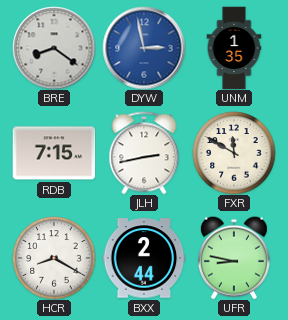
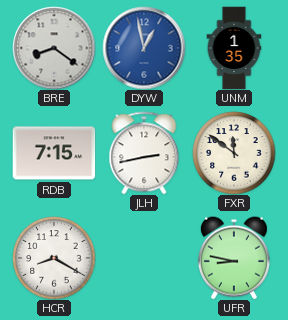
DYW: 2:58 -> 12:58
FXR: 11:50 -> 11:51
BXX: 2:44 -> none
